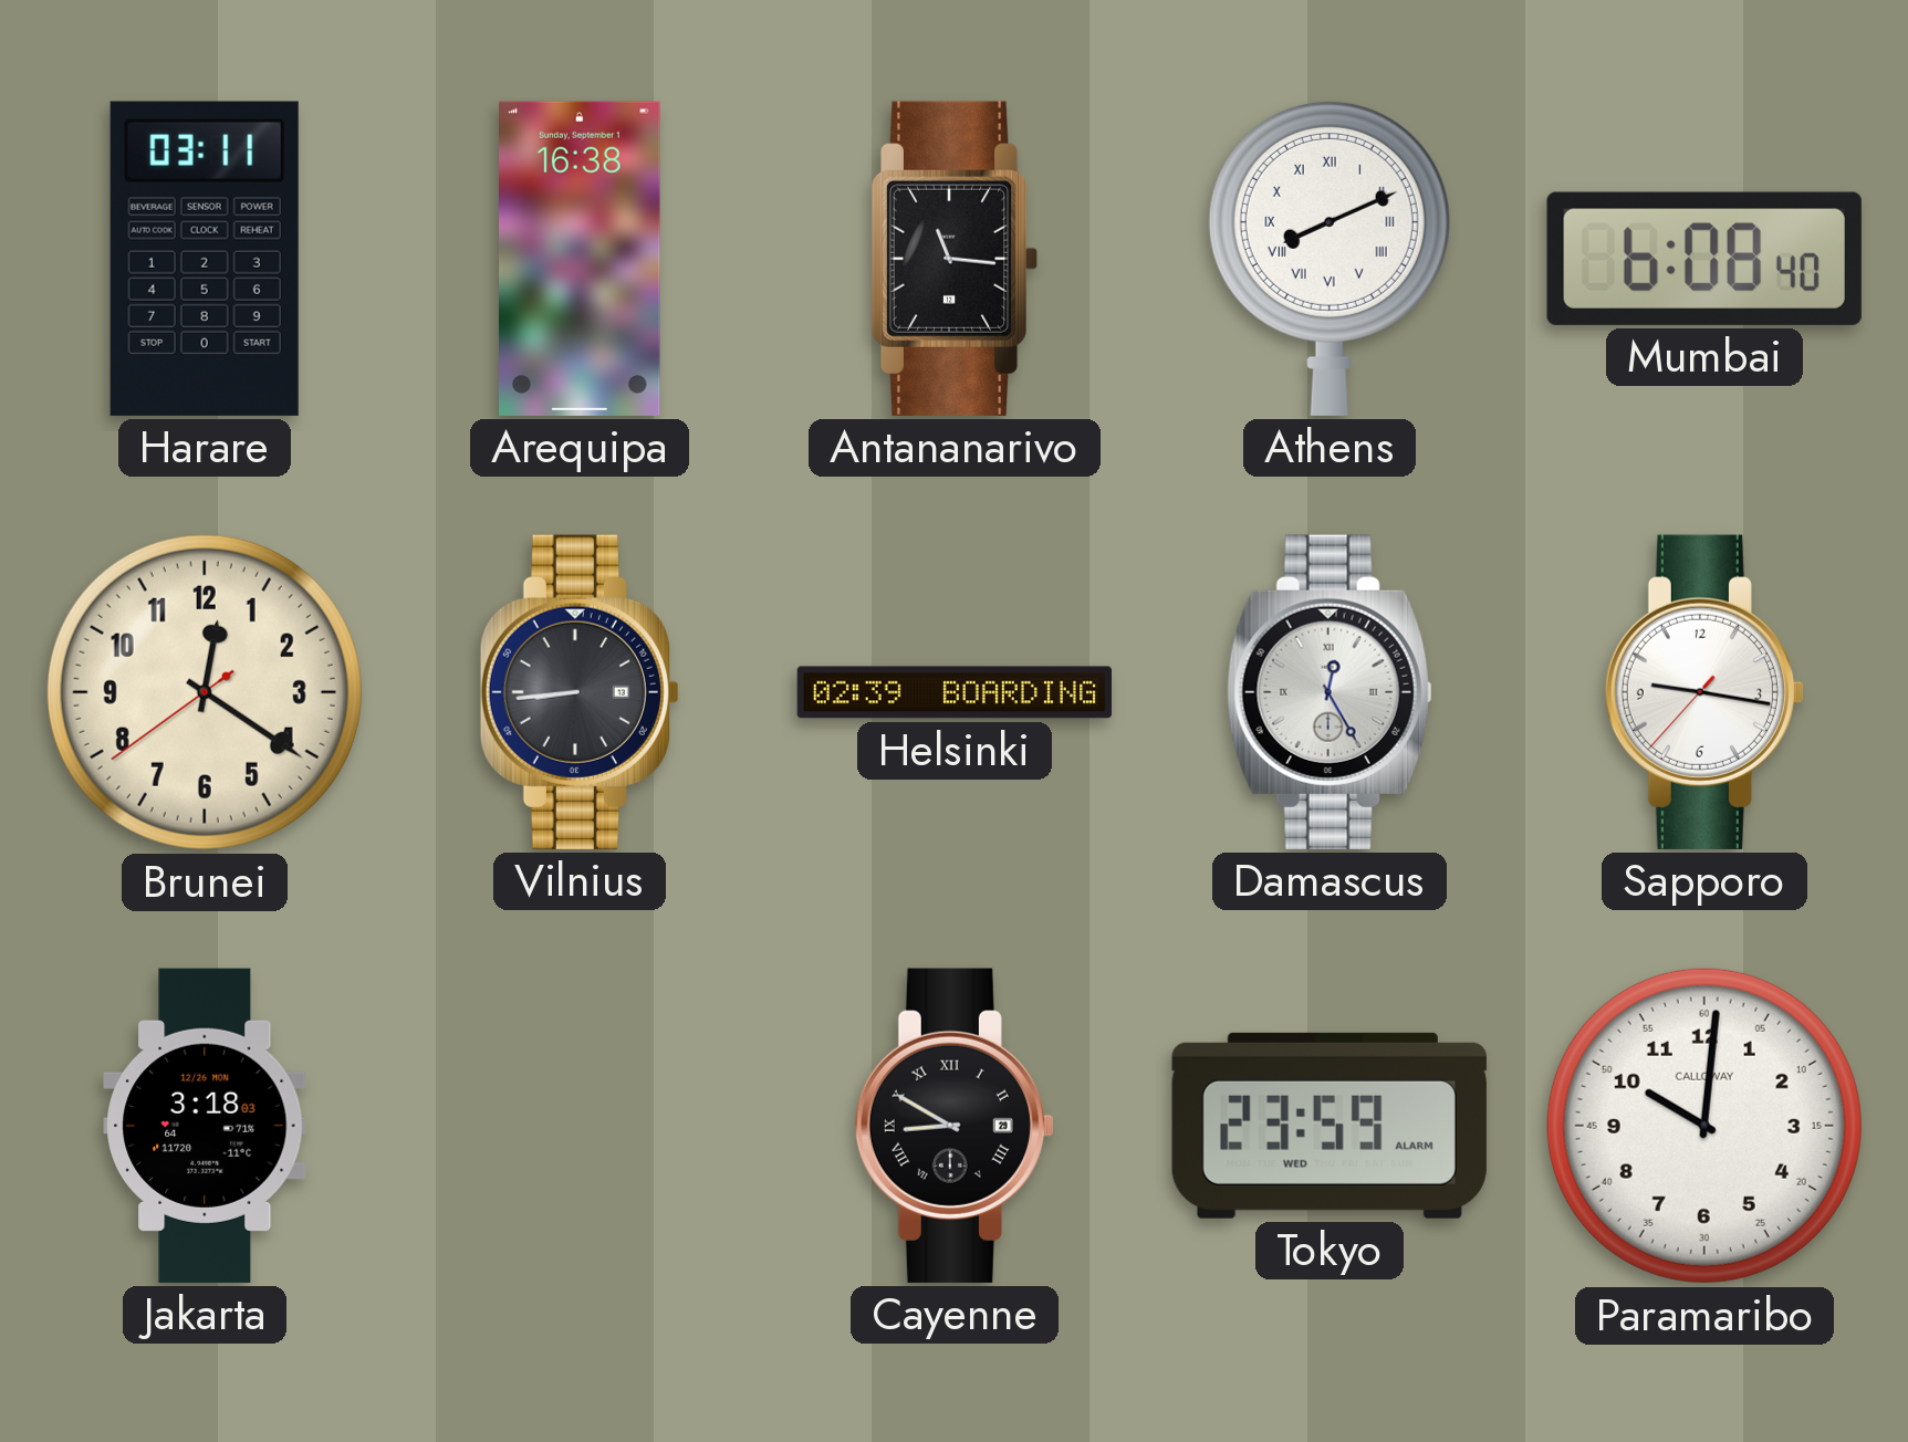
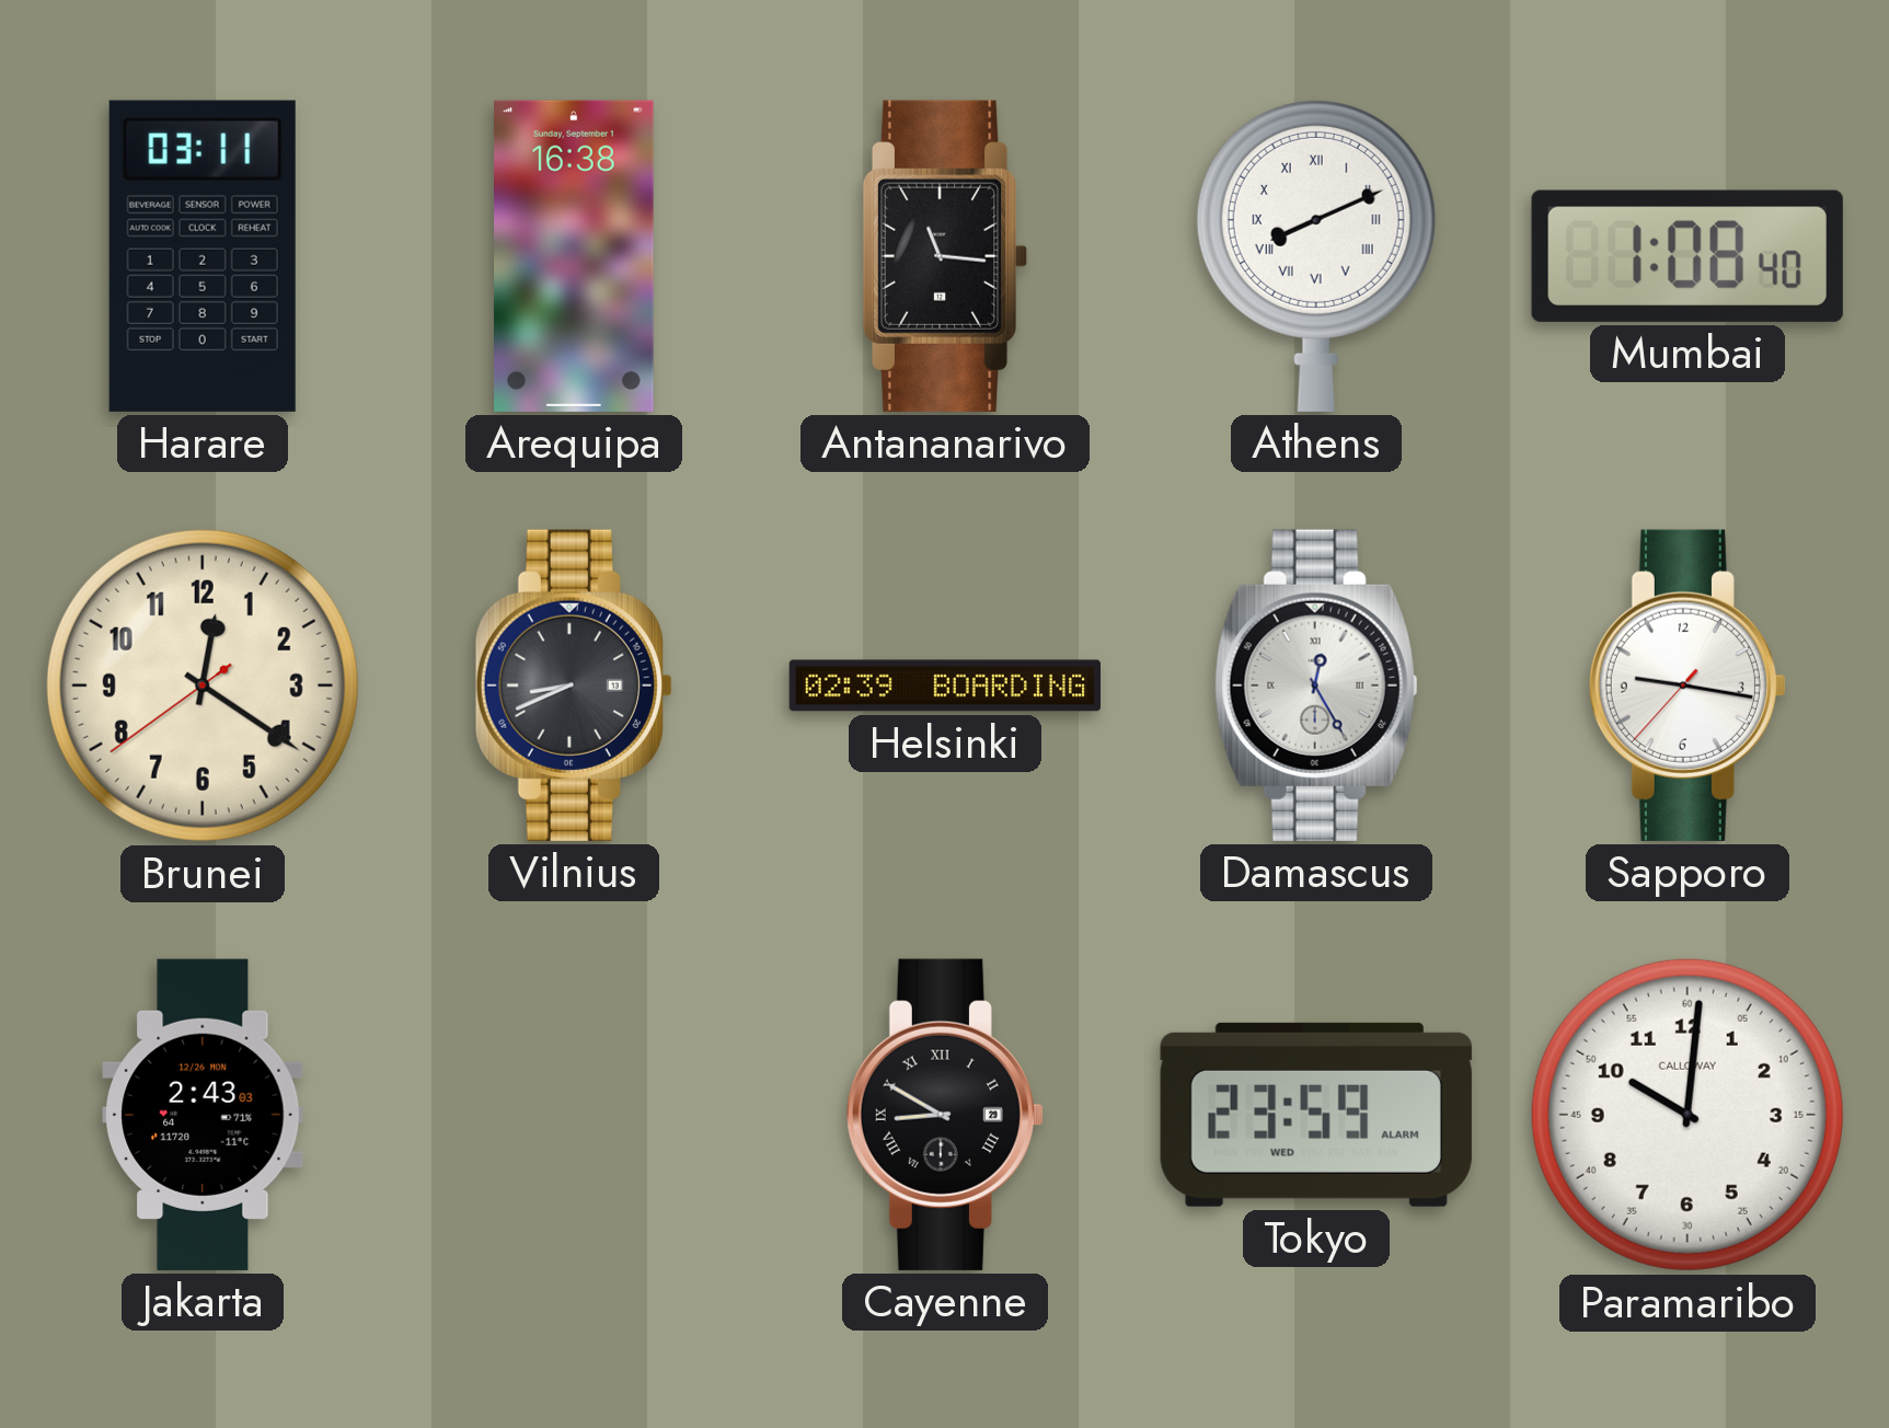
Mumbai: 6:08 -> 1:08
Vilnius: 8:44 -> 8:41
Jakarta: 3:18 -> 2:43
